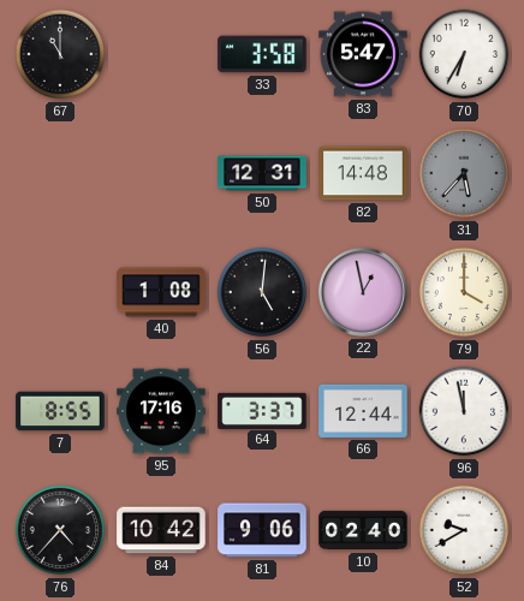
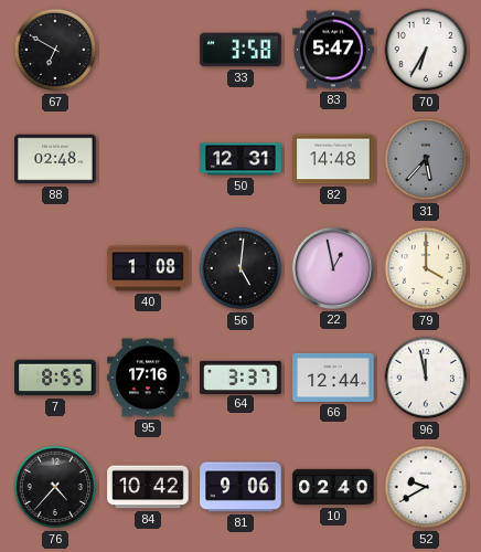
67: 11:00 -> 6:50
88: none -> 02:48
